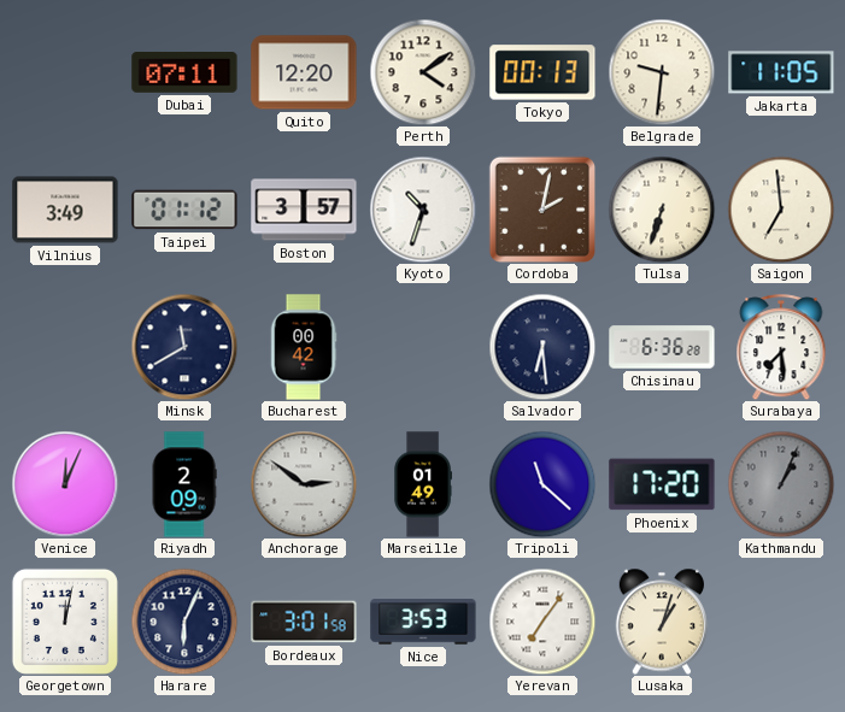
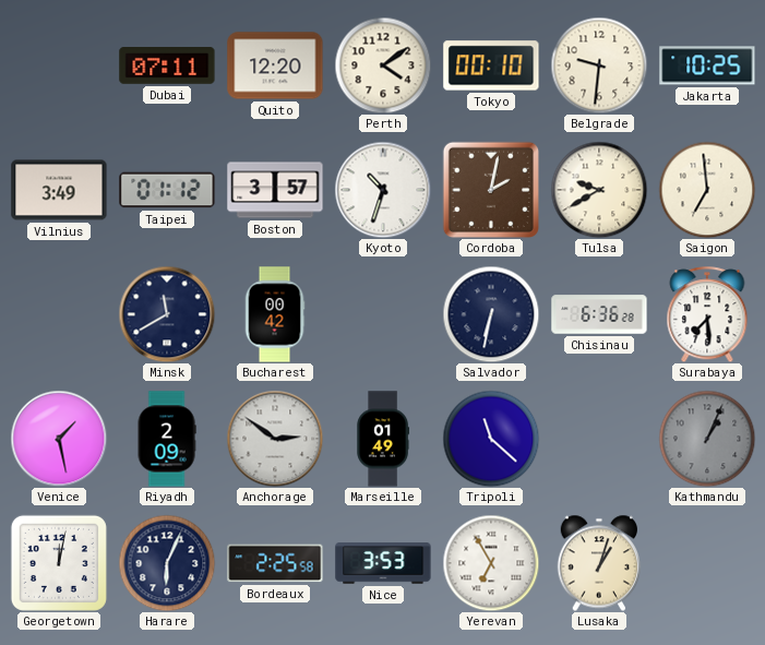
Tokyo: 00:13 -> 00:10
Jakarta: 11:05 -> 10:25
Tulsa: 6:33 -> 9:40
Salvador: 6:29 -> 6:32
Venice: 12:04 -> 1:28
Phoenix: 17:20 -> none
Bordeaux: 3:01 -> 2:25
Yerevan: 7:06 -> 6:55
